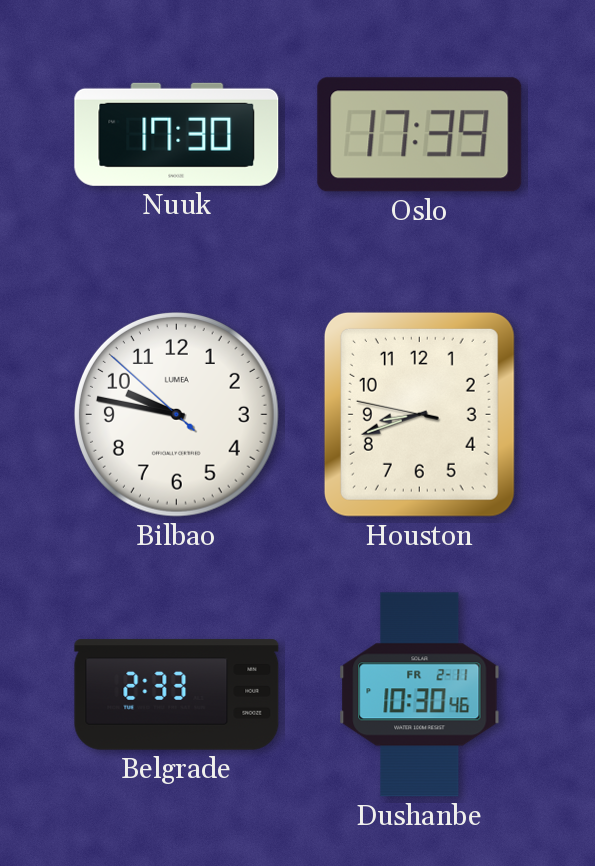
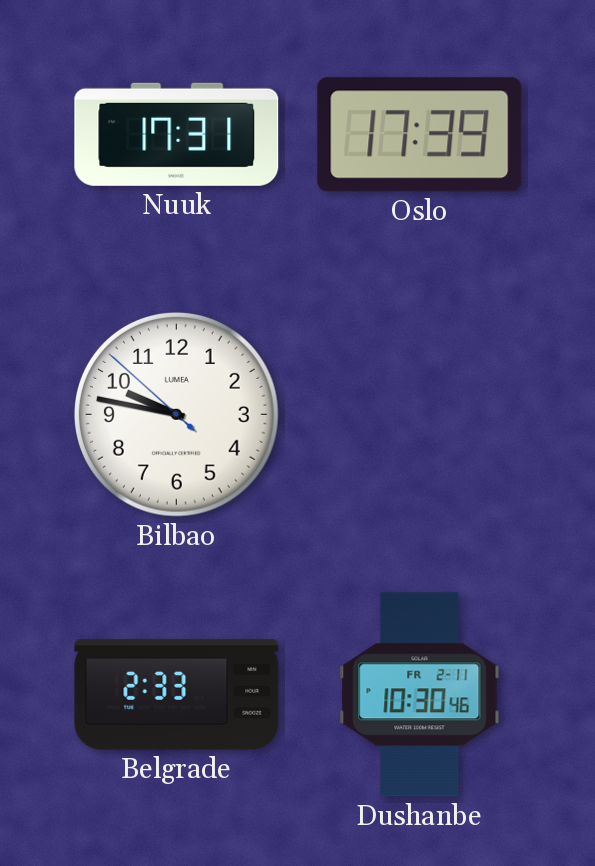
Nuuk: 17:30 -> 17:31
Houston: 8:41 -> none
